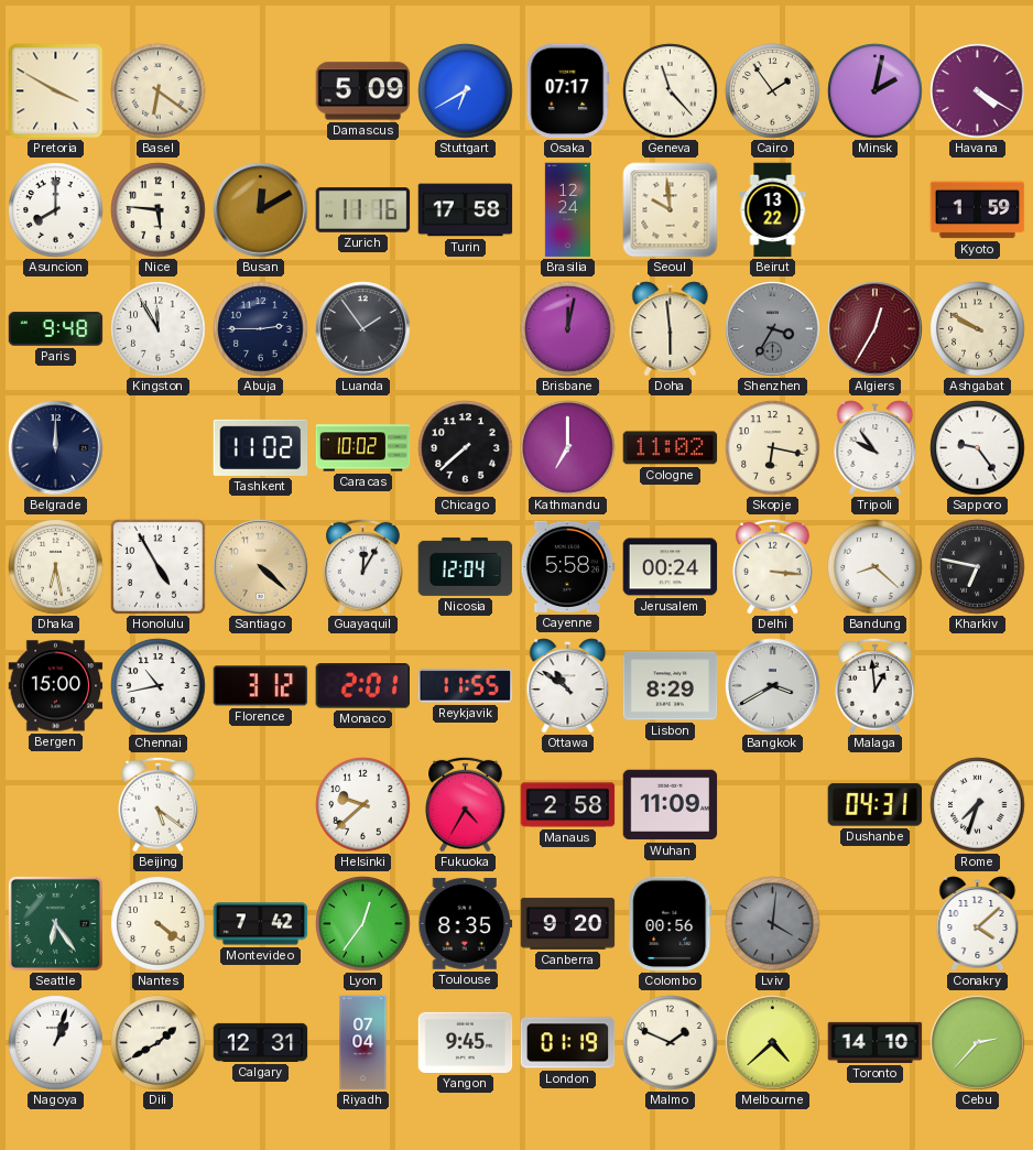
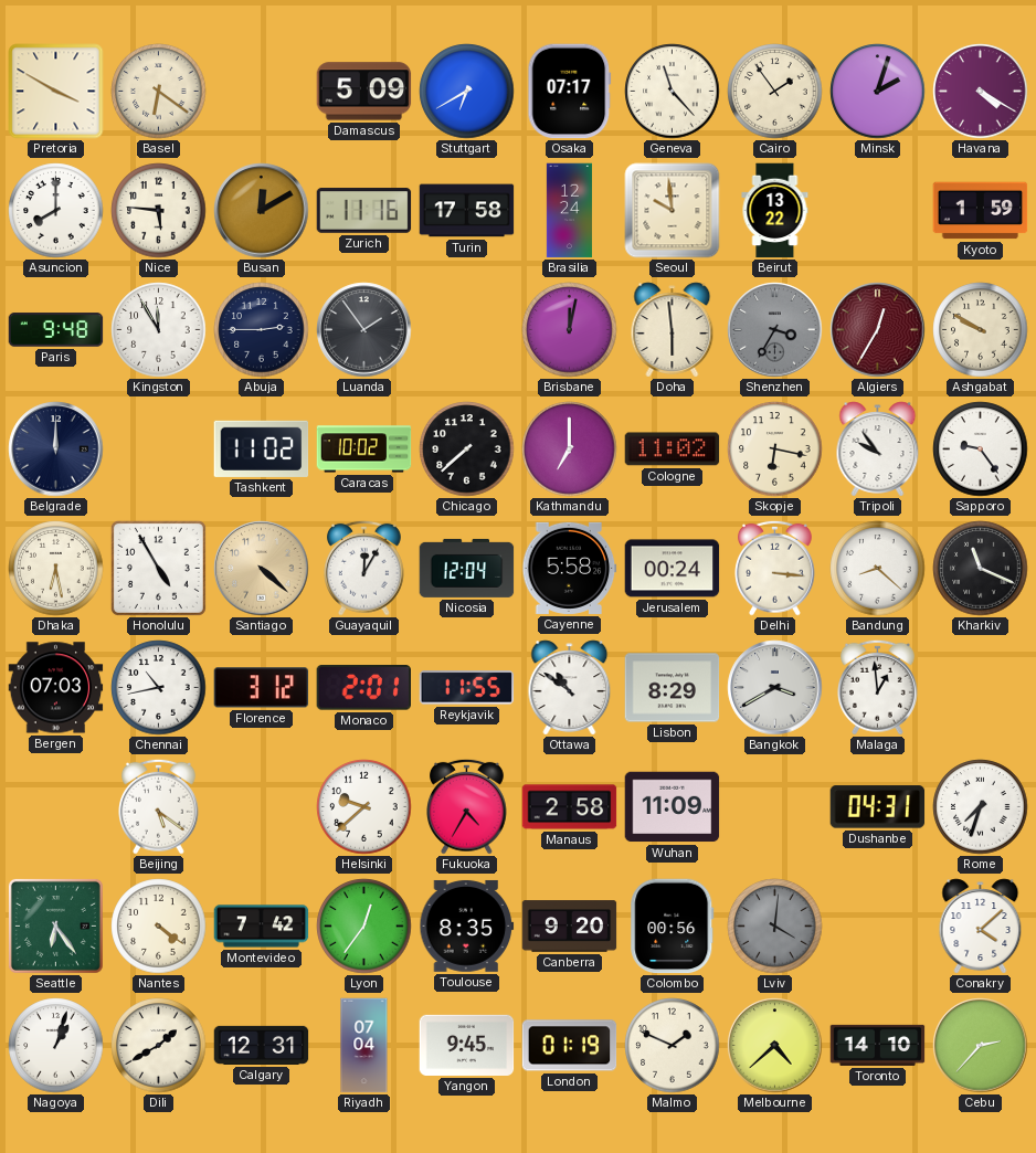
Minsk: 2:02 -> 2:03
Kharkiv: 6:47 -> 11:19
Bergen: 15:00 -> 07:03
